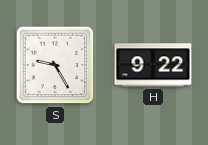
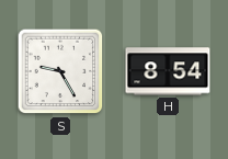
H: 9:22 -> 8:54
